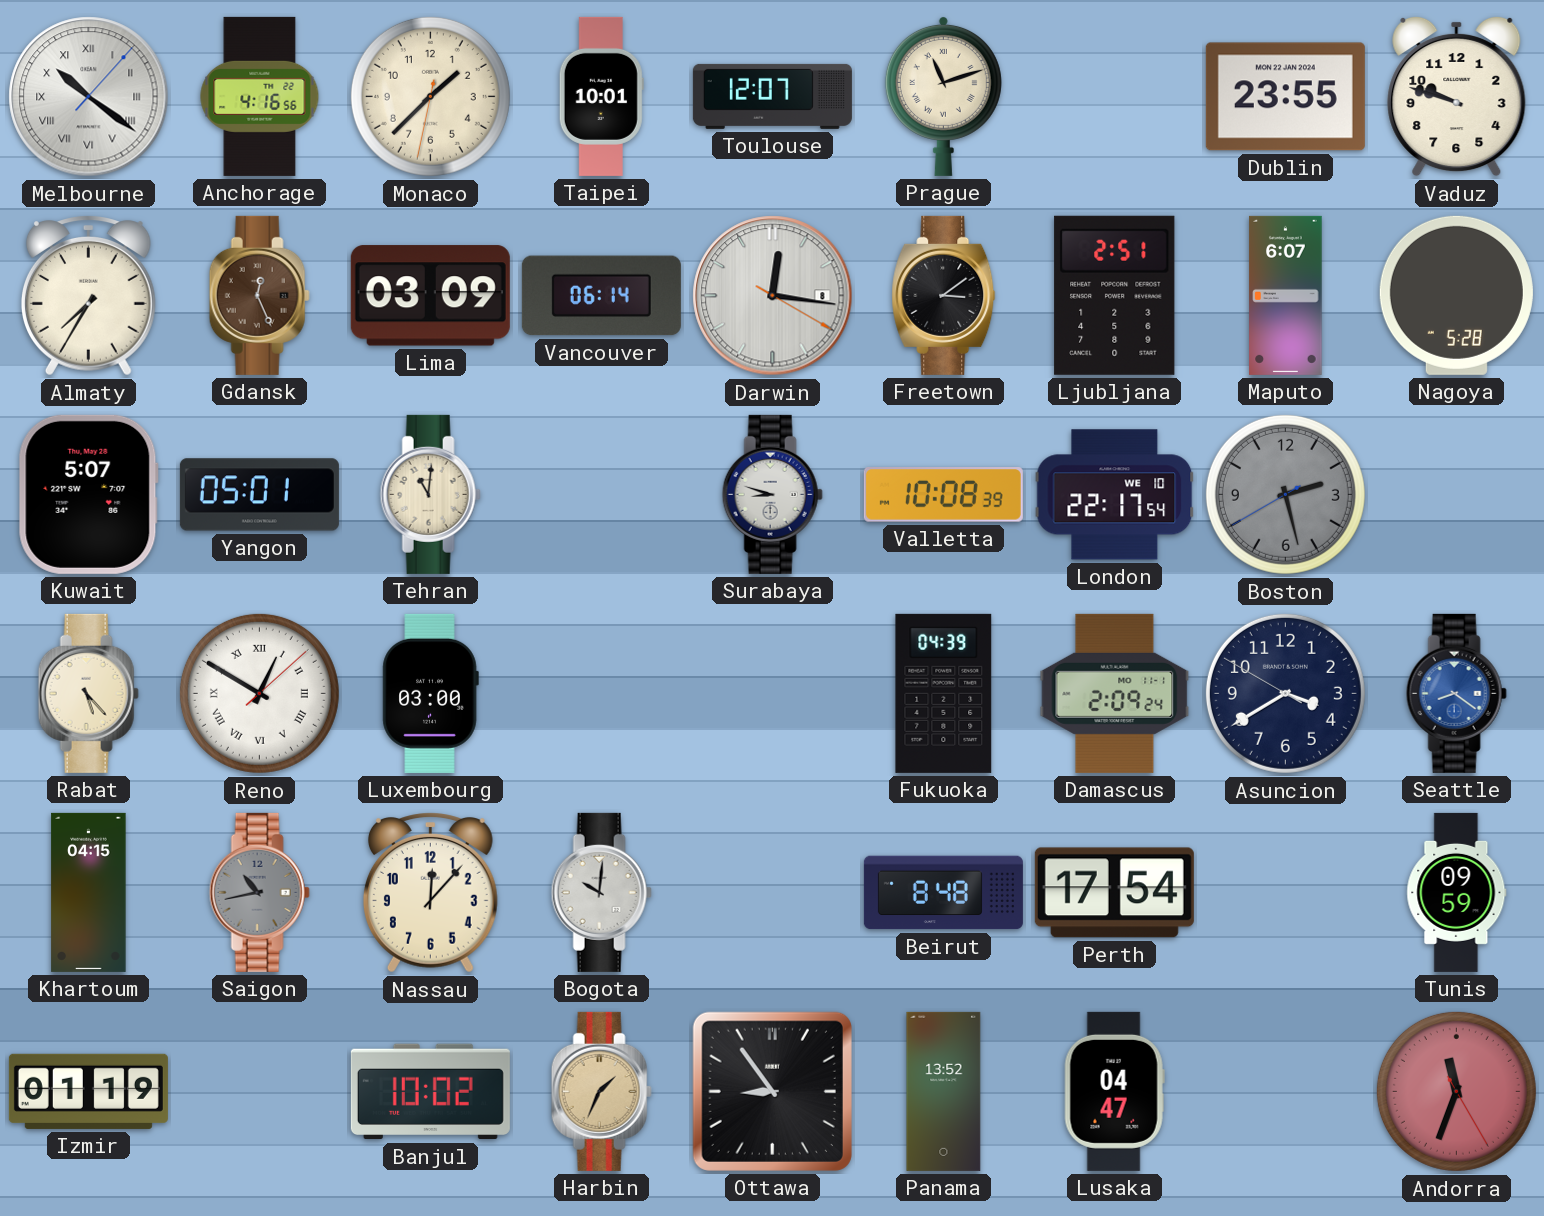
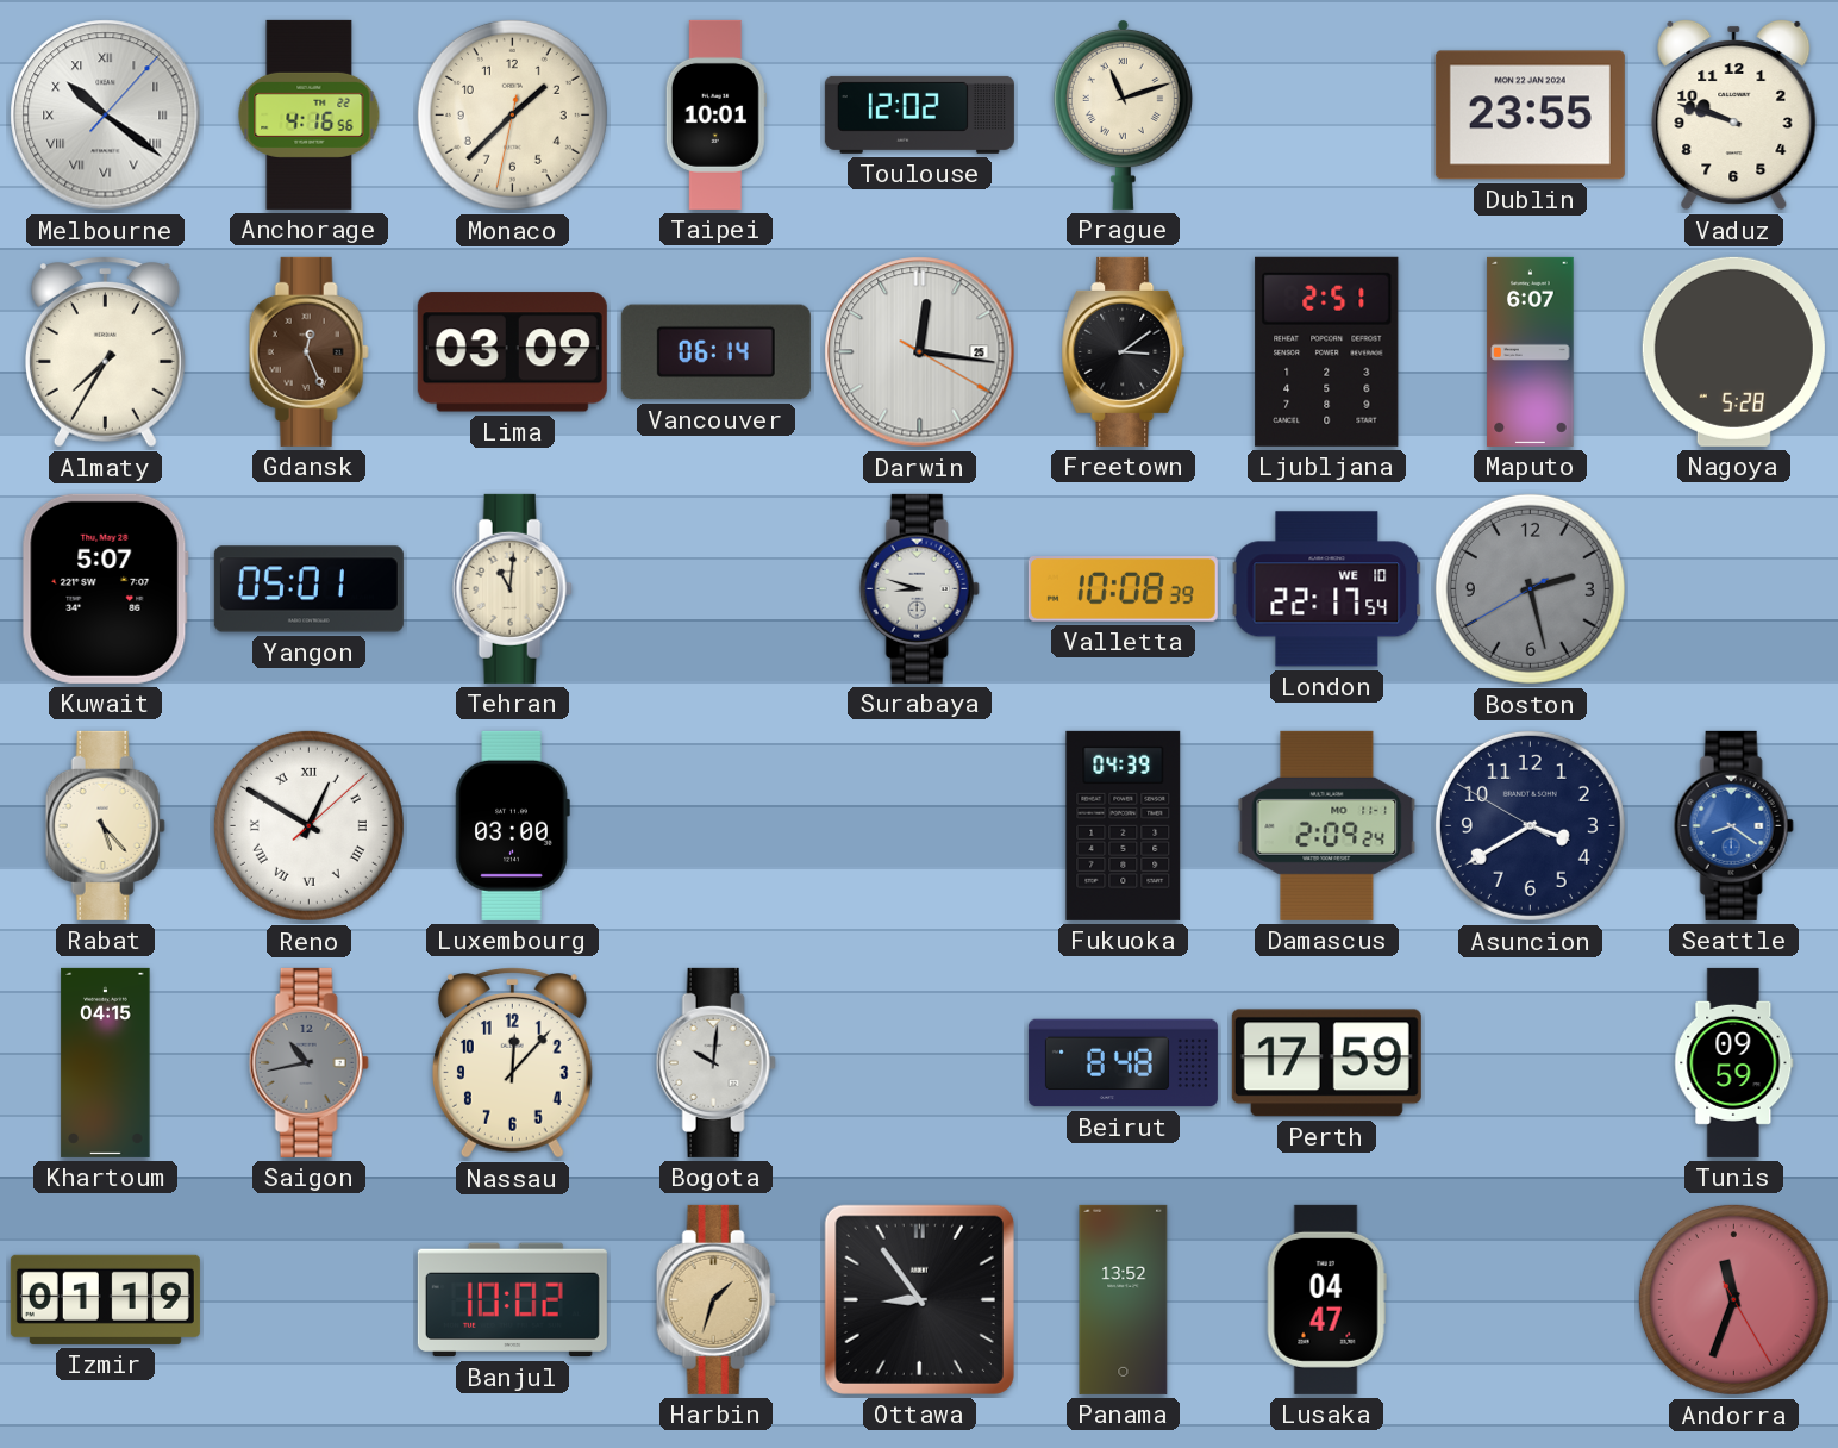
Toulouse: 12:07 -> 12:02
Darwin date: 8 -> 25
Perth: 17:54 -> 17:59
Harbin: 1:34 -> 1:33
